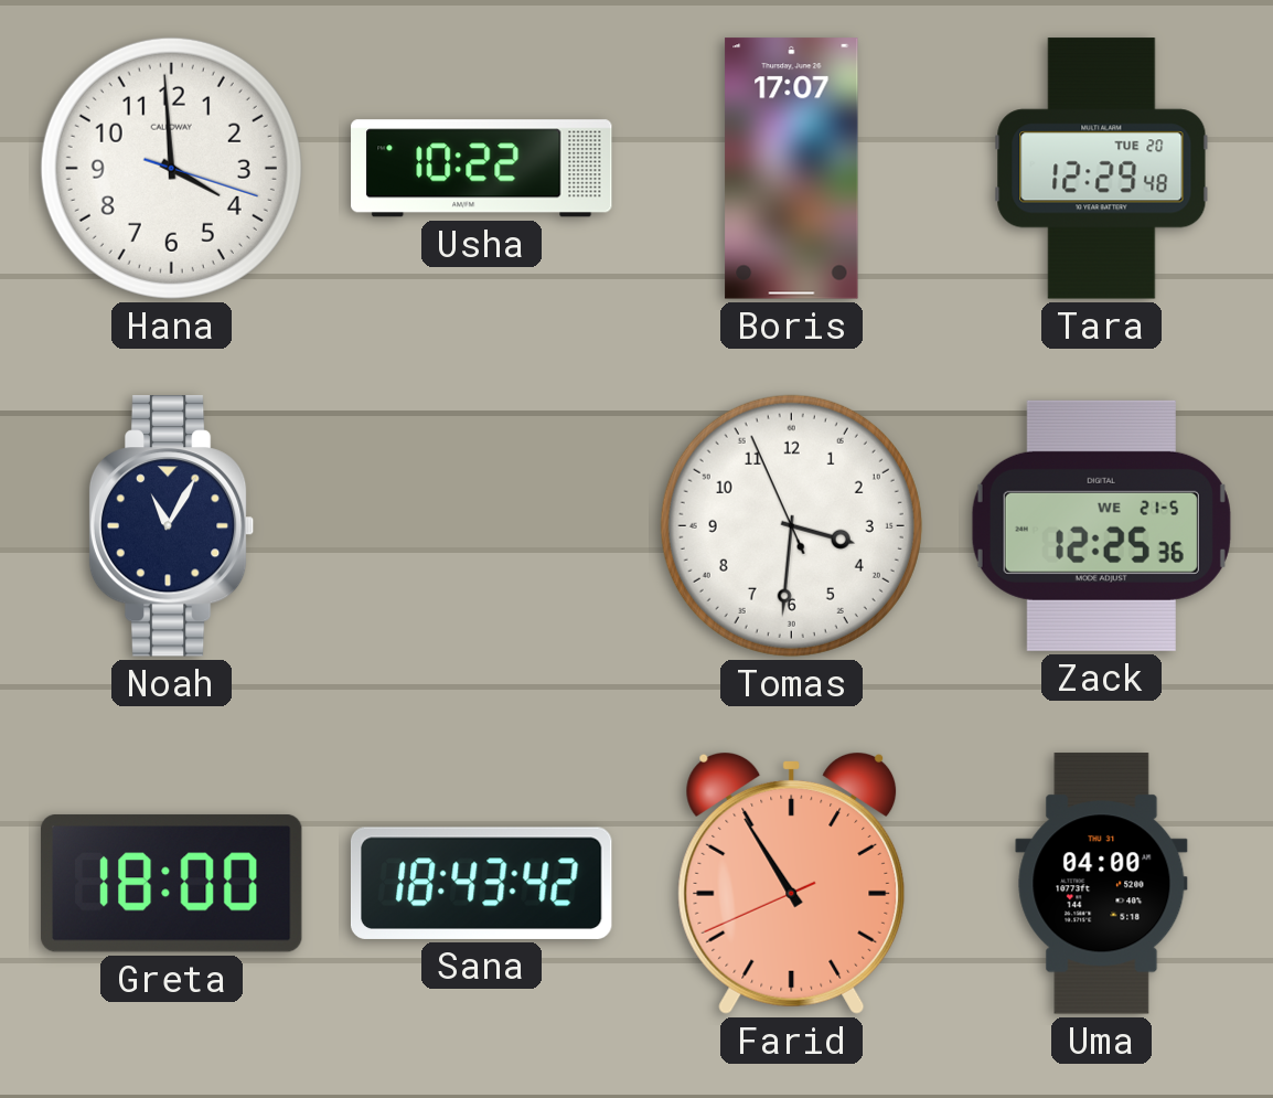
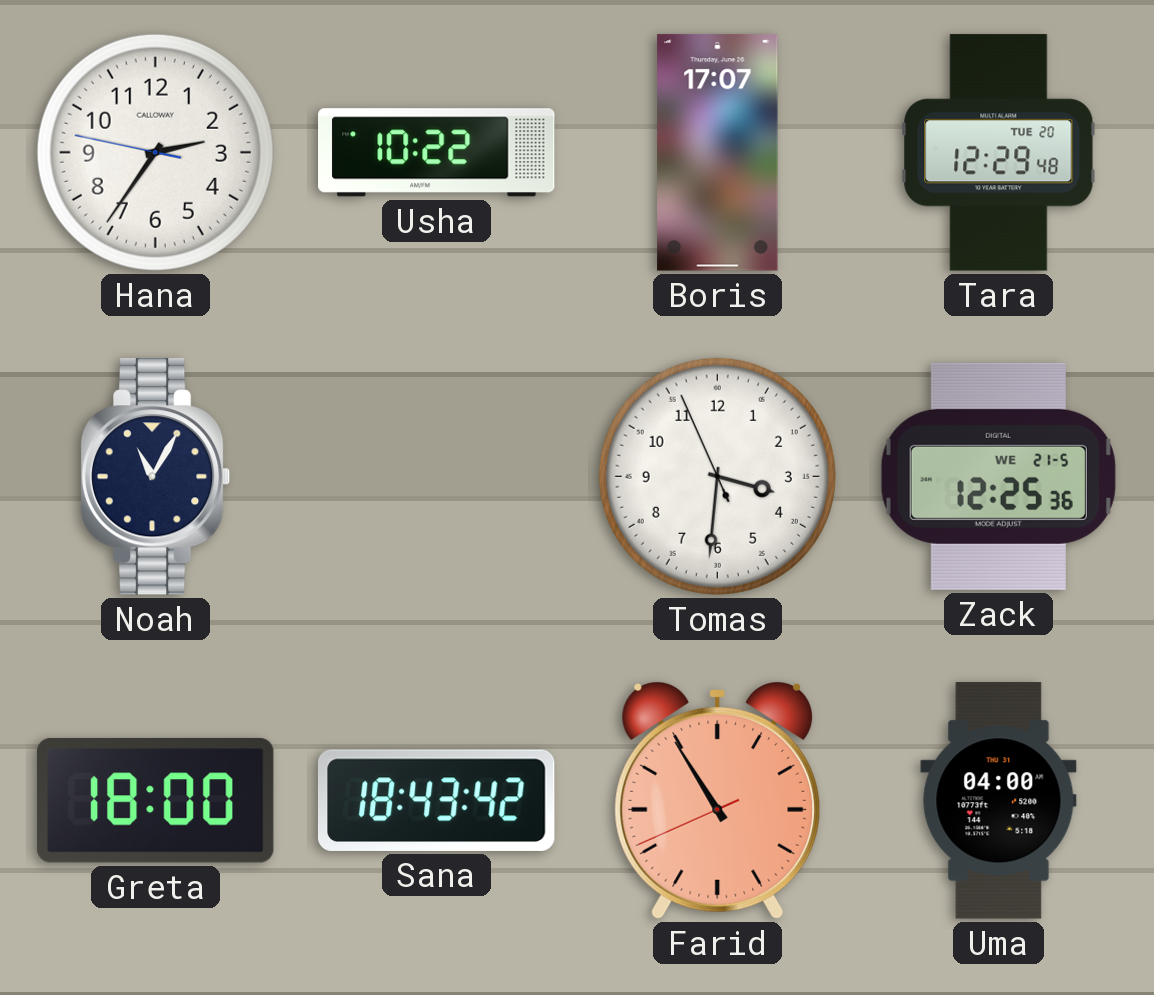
Hana: 3:59 -> 2:35
